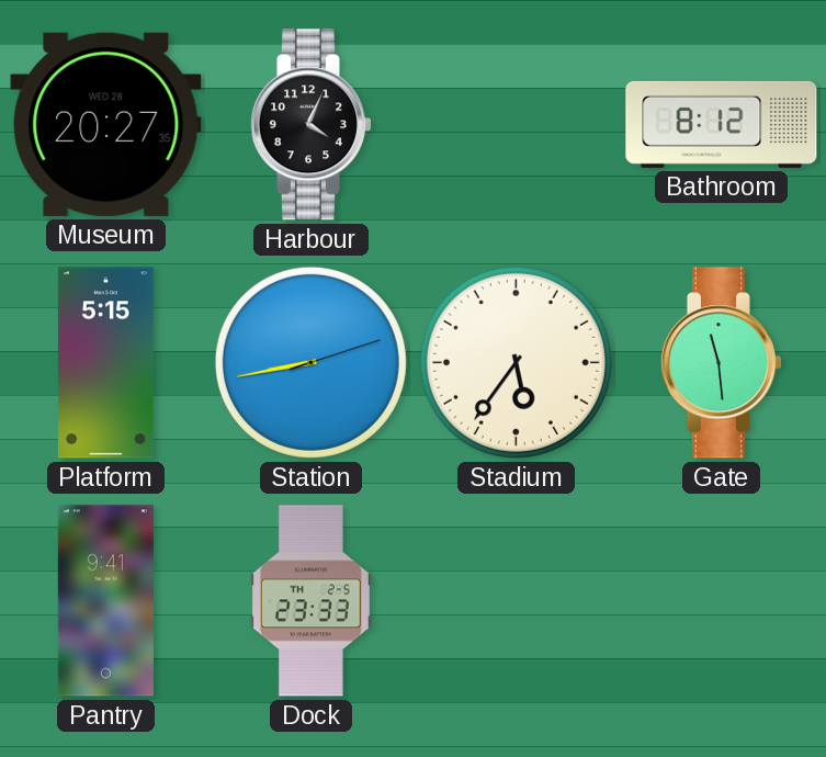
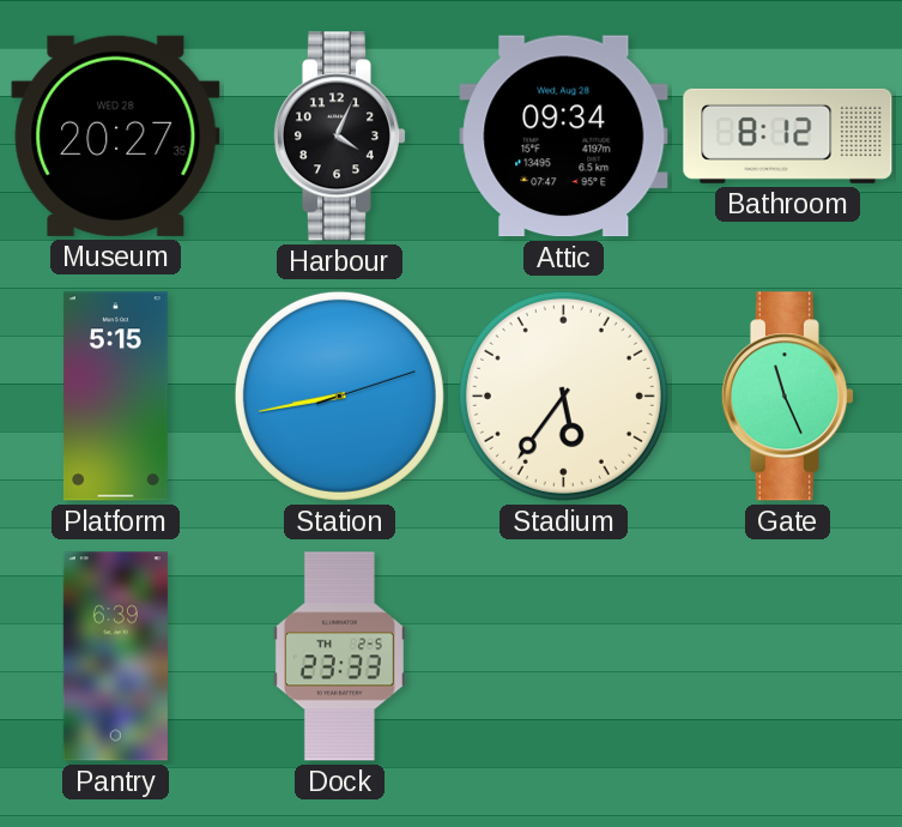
Attic: none -> 09:34
Gate: 11:29 -> 11:26
Pantry: 9:41 -> 6:39
